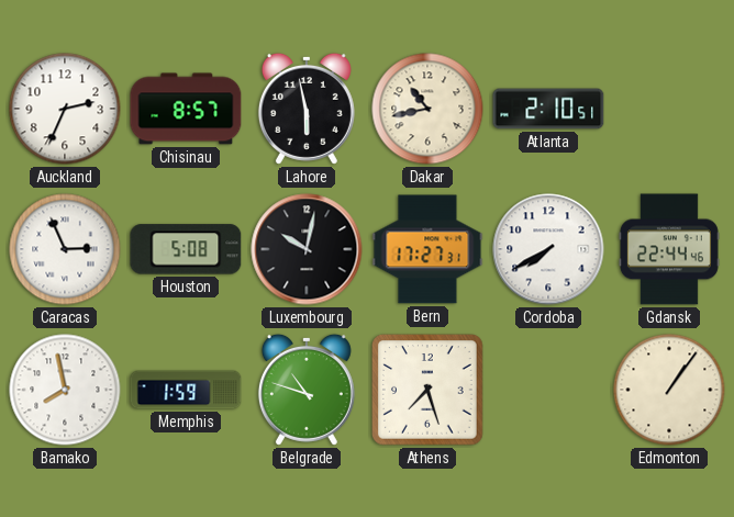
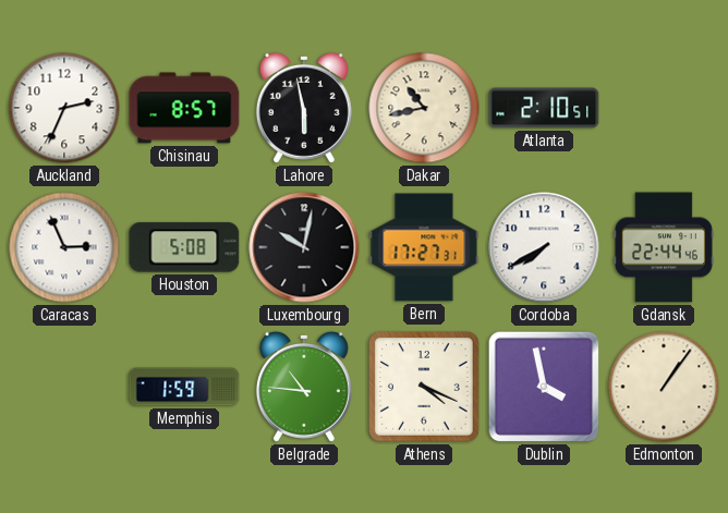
Bamako: 7:58 -> none
Belgrade: 10:48 -> 10:46
Athens: 7:27 -> 4:19
Dublin: none -> 3:58
